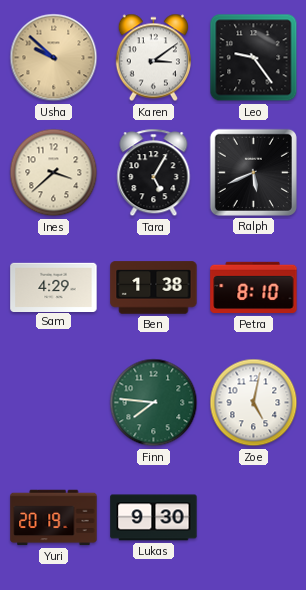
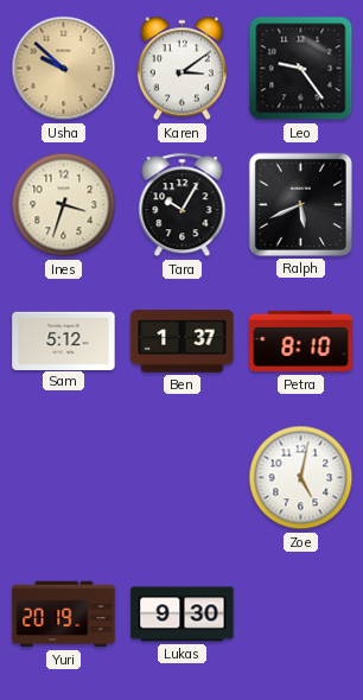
Ines: 3:38 -> 3:33
Tara: 5:05 -> 10:05
Sam: 4:29 -> 5:12
Ben: 1:38 -> 1:37
Finn: 7:46 -> none
